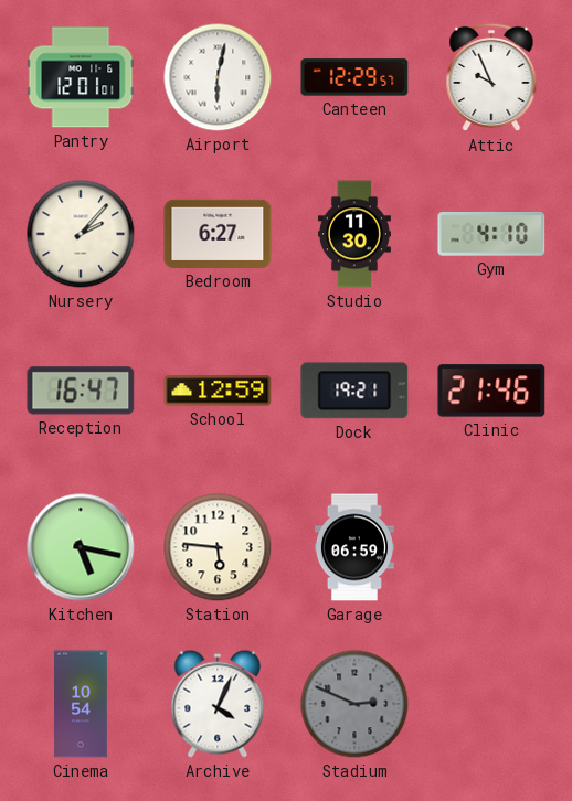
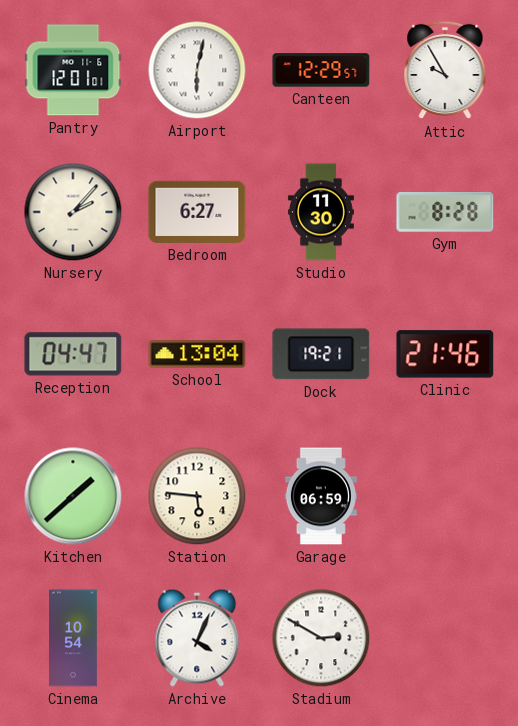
Attic: 9:56 -> 9:55
Gym: 4:10 -> 8:28
Reception: 16:47 -> 04:47
School: 12:59 -> 13:04
Kitchen: 5:17 -> 1:38
Stadium: 2:49 -> 2:50
Stadium dial: grey -> white
